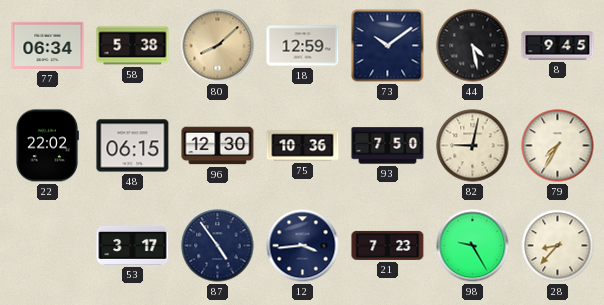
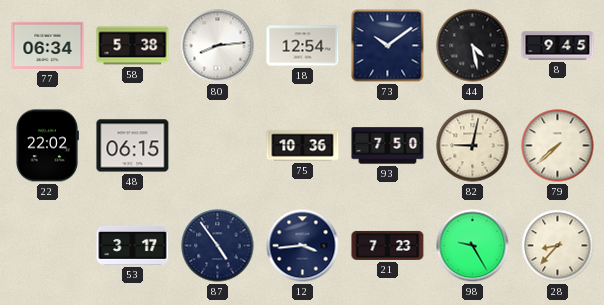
80: 8:08 -> 8:14
80 dial: champagne -> white
18: 12:59 -> 12:54
96: 12:30 -> none
79: 7:35 -> 7:38
